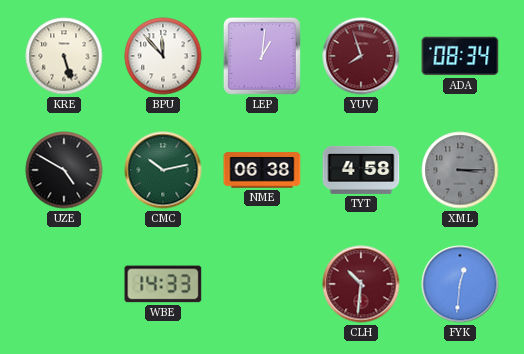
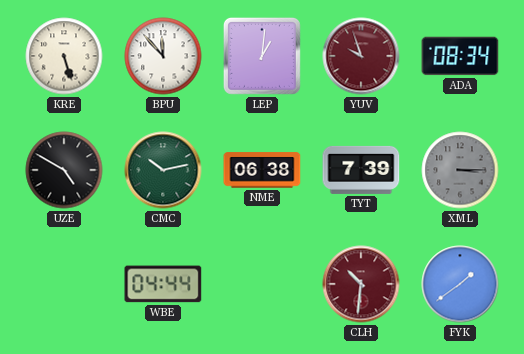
YUV: 7:57 -> 9:57
TYT: 4:58 -> 7:39
WBE: 14:33 -> 04:44
FYK: 12:31 -> 1:39
